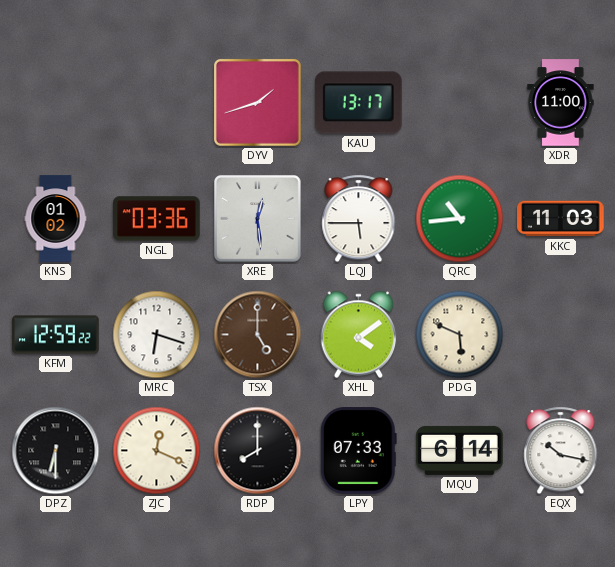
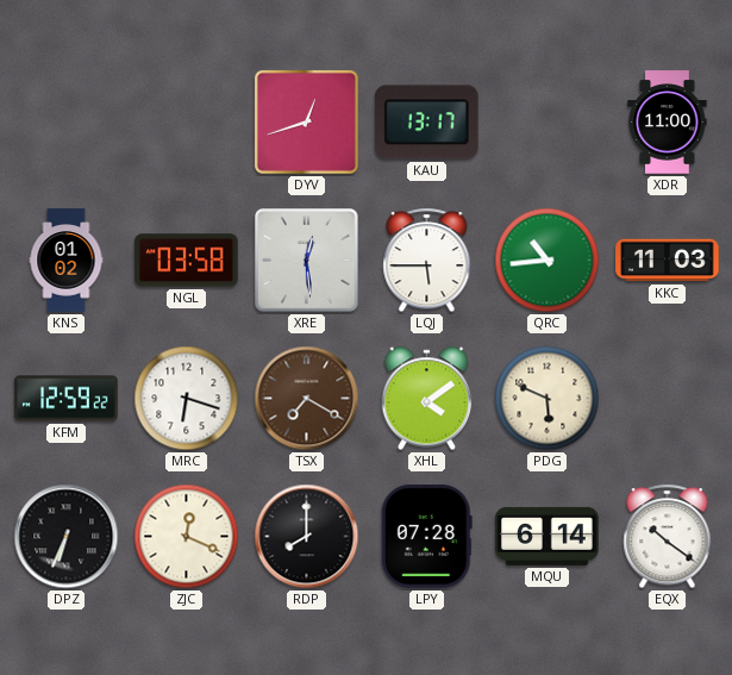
DYV: 1:42 -> 12:42
NGL: 03:36 -> 03:58
TSX: 5:00 -> 7:20
DPZ: 6:30 -> 6:34
LPY: 07:33 -> 07:28
EQX: 10:17 -> 10:21
